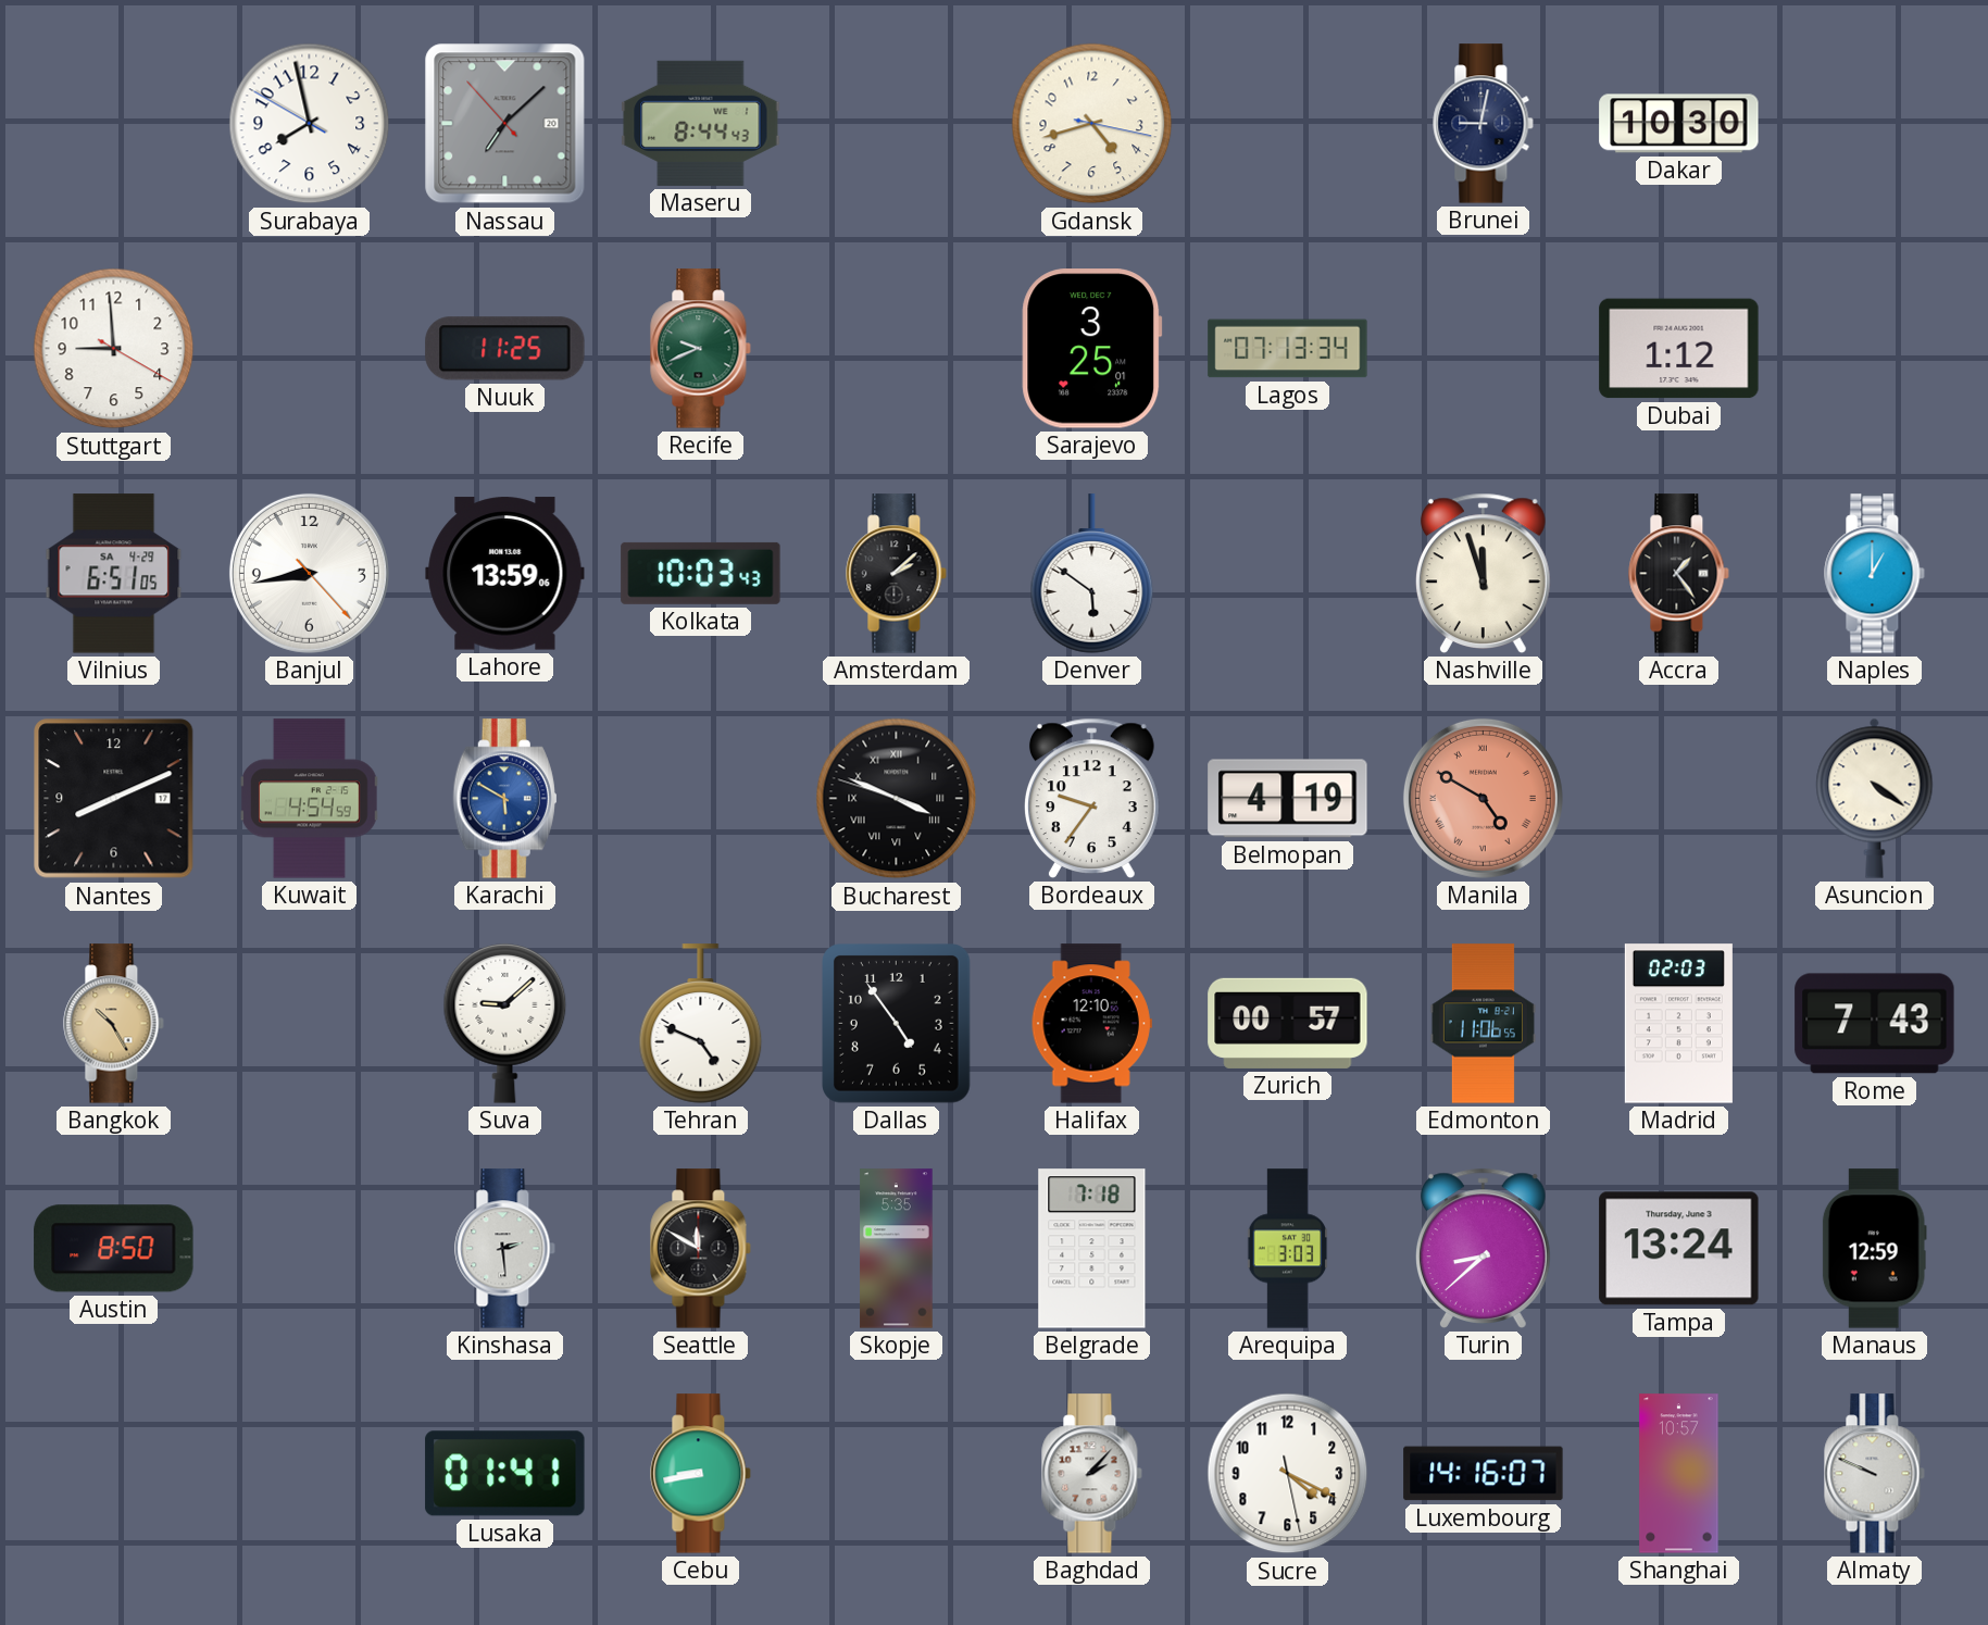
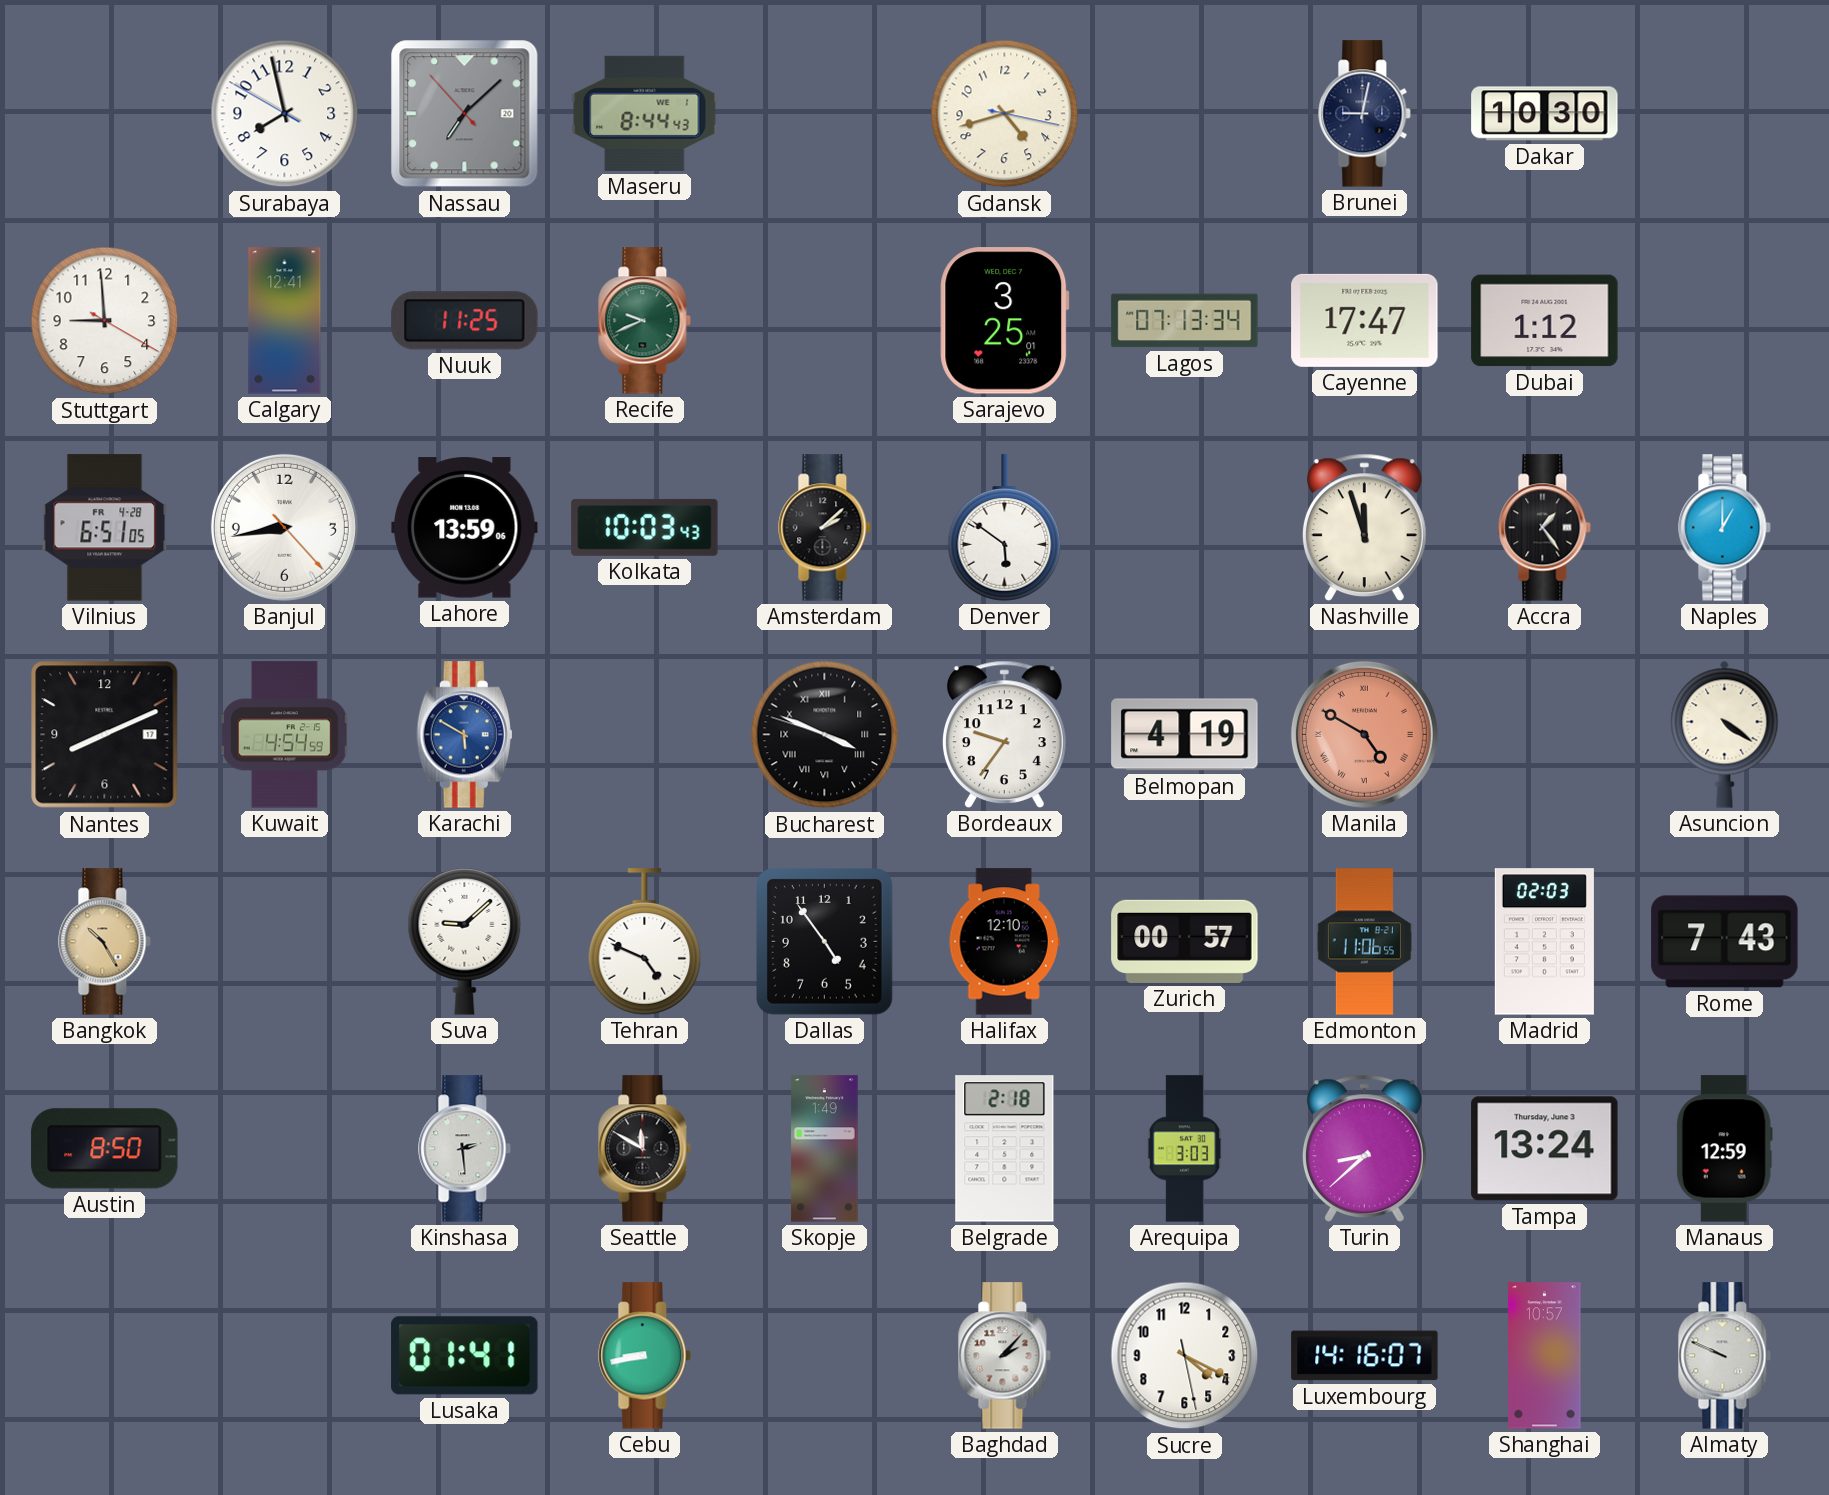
Calgary: none -> 12:41
Cayenne: none -> 17:47
Vilnius date: SA 4-29 -> FR 4-28
Skopje: 5:35 -> 1:49
Belgrade: 7:18 -> 2:18
